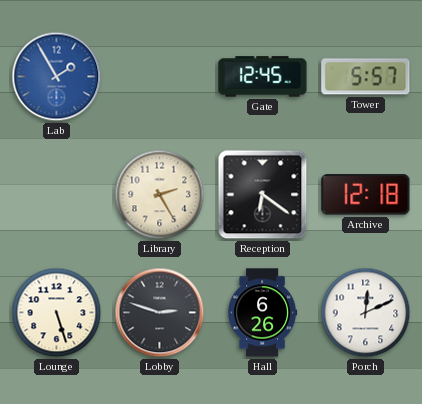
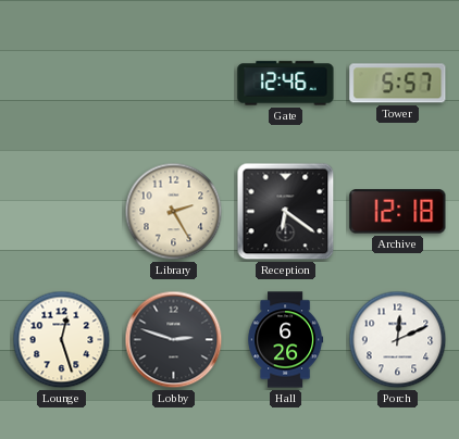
Lab: 1:55 -> none
Gate: 12:45 -> 12:46
Lounge: 5:27 -> 12:27
